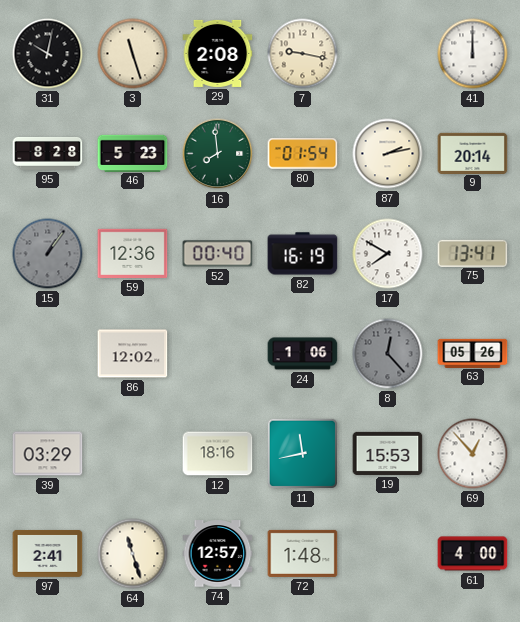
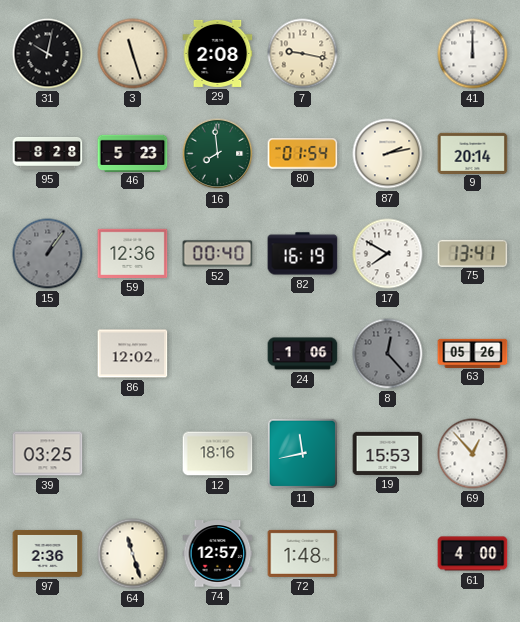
39: 03:29 -> 03:25
97: 2:41 -> 2:36
